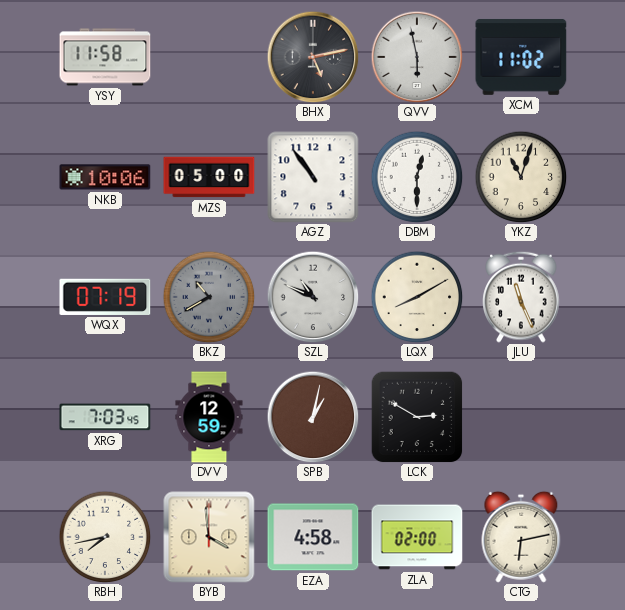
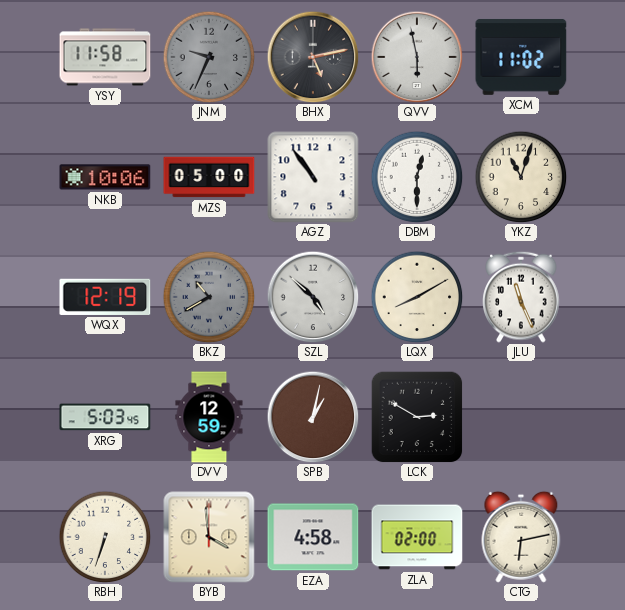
JNM: none -> 9:34
WQX: 07:19 -> 12:19
SZL: 10:49 -> 4:52
XRG: 7:03 -> 5:03
RBH: 7:43 -> 6:33
